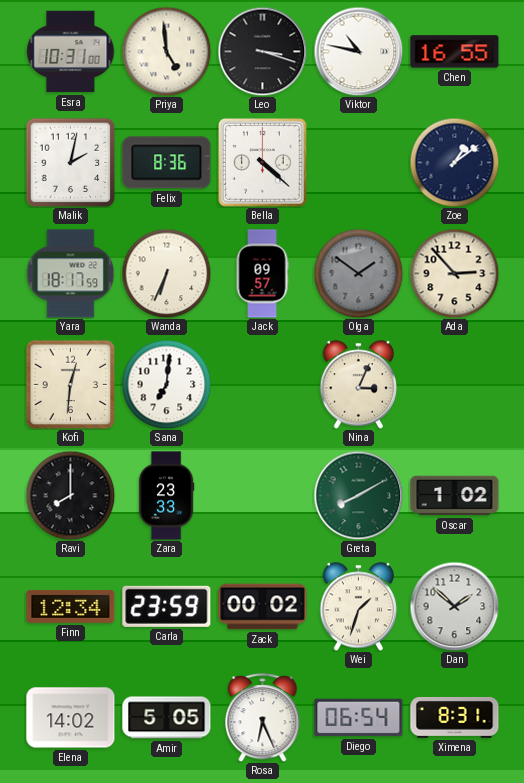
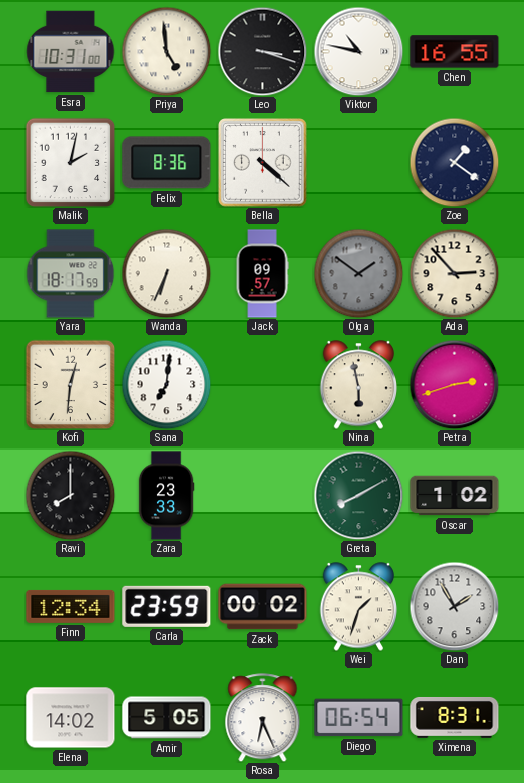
Zoe: 1:09 -> 1:21
Nina: 3:04 -> 5:58
Petra: none -> 2:42
Dan: 1:52 -> 1:55
